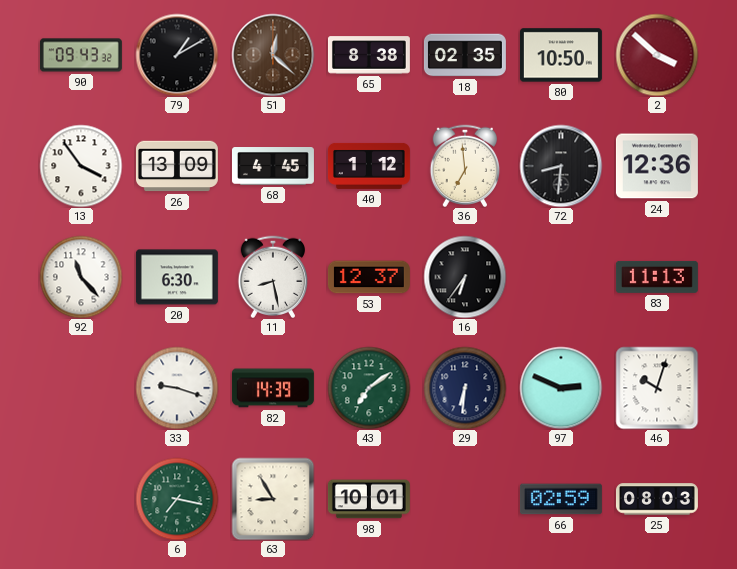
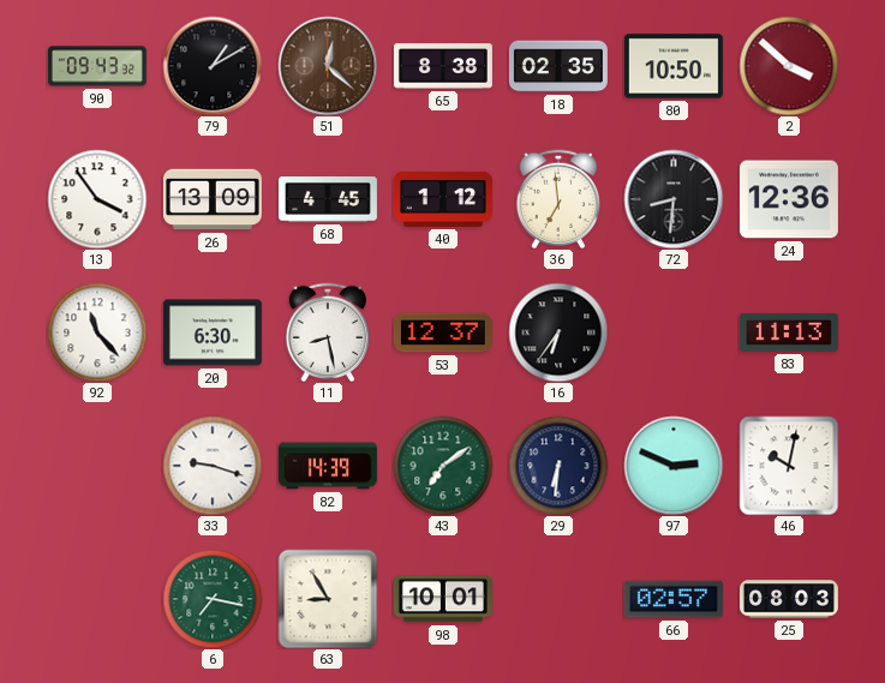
46: 10:03 -> 10:02
66: 02:59 -> 02:57
